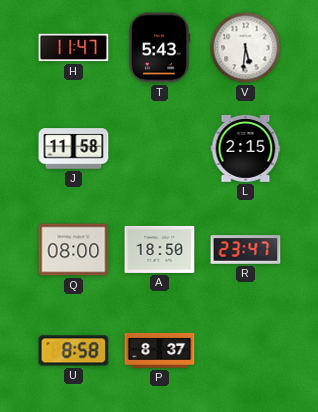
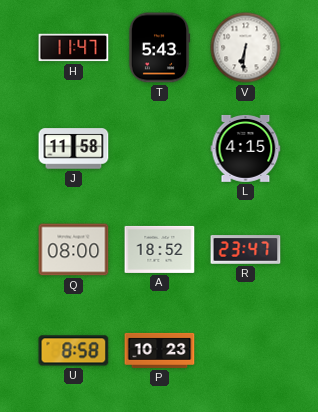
V: 5:31 -> 6:31
L: 2:15 -> 4:15
A: 18:50 -> 18:52
P: 8:37 -> 10:23
